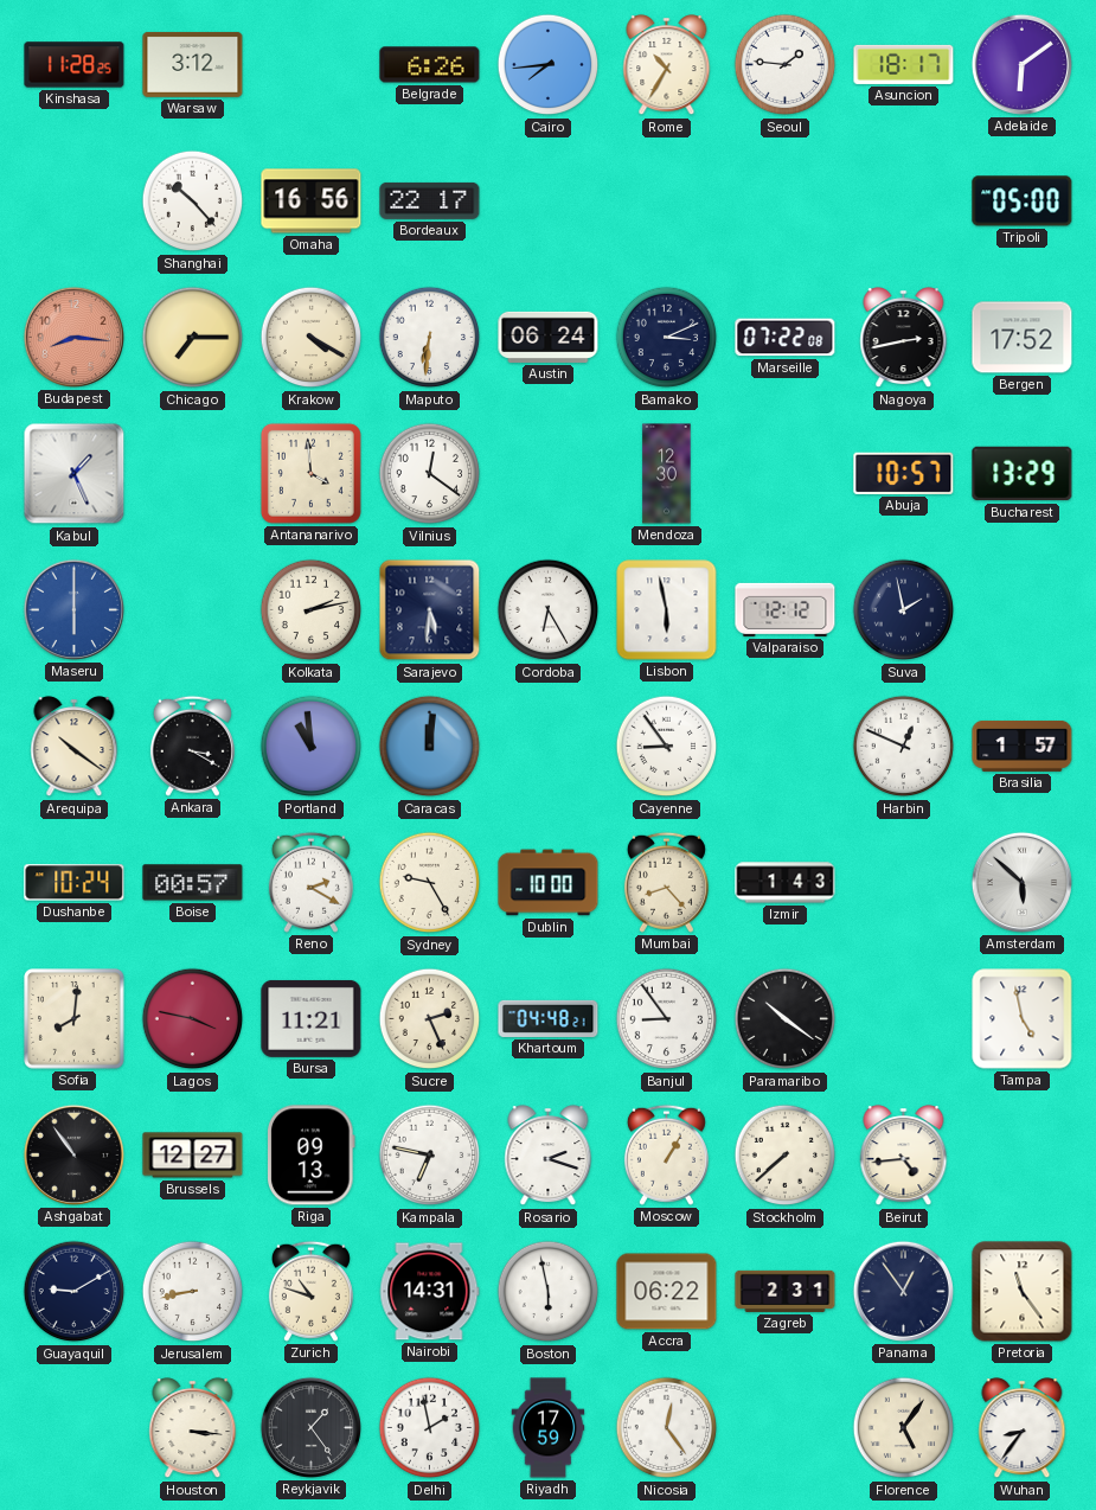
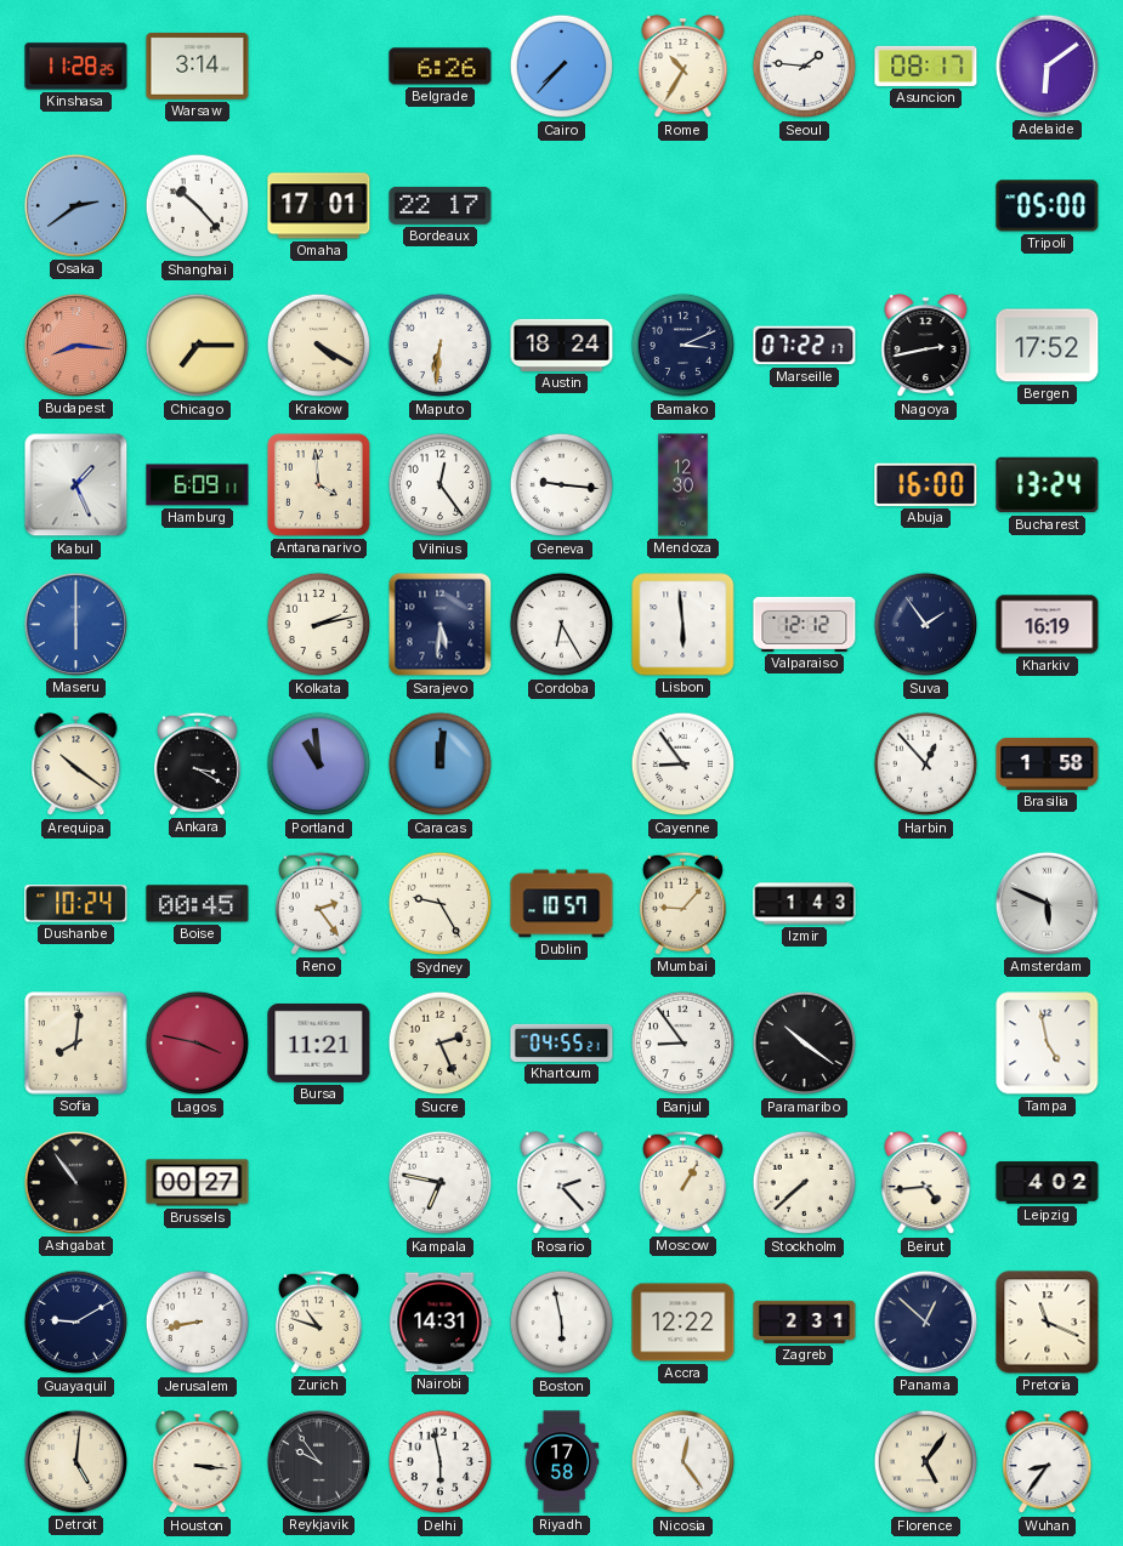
Warsaw: 3:12 -> 3:14
Cairo: 7:44 -> 7:37
Asuncion: 18:17 -> 08:17
Osaka: none -> 2:39
Omaha: 16:56 -> 17:01
Austin: 06:24 -> 18:24
Marseille: 07:22:08 -> 07:22:17
Hamburg: none -> 6:09
Vilnius: 12:21 -> 12:24
Geneva: none -> 9:16
Abuja: 10:57 -> 16:00
Bucharest: 13:29 -> 13:24
Lisbon: 5:58 -> 5:59
Suva: 1:58 -> 1:54
Kharkiv: none -> 16:19
Harbin: 12:49 -> 12:53
Brasilia: 1:57 -> 1:58
Boise: 00:57 -> 00:45
Reno: 2:20 -> 2:24
Dublin: 10:00 -> 10:57
Mumbai: 8:23 -> 9:07
Amsterdam: 5:52 -> 5:49
Khartoum: 04:48 -> 04:55
Brussels: 12:27 -> 00:27
Riga: 09:13 -> none
Rosario: 2:18 -> 2:23
Leipzig: none -> 4:02
Accra: 06:22 -> 12:22
Panama: 12:54 -> 12:52
Pretoria: 11:24 -> 11:19
Detroit: none -> 5:01
Reykjavik: 1:24 -> 9:54
Delhi: 1:58 -> 5:58
Riyadh: 17:59 -> 17:58
